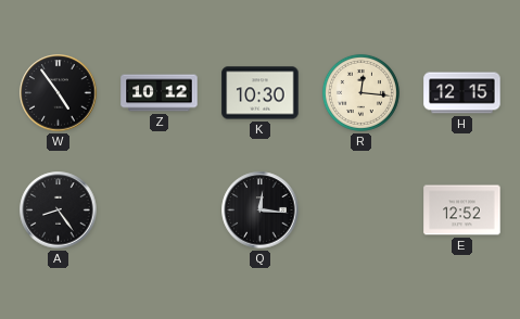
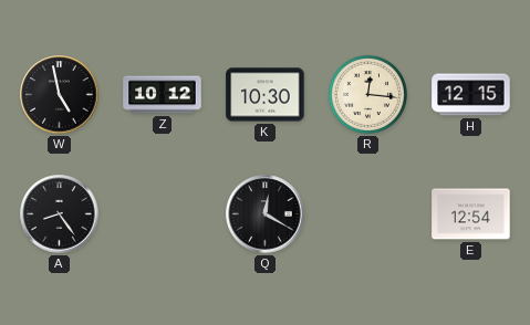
W: 4:54 -> 4:58
Q: 12:16 -> 12:20
E: 12:52 -> 12:54
